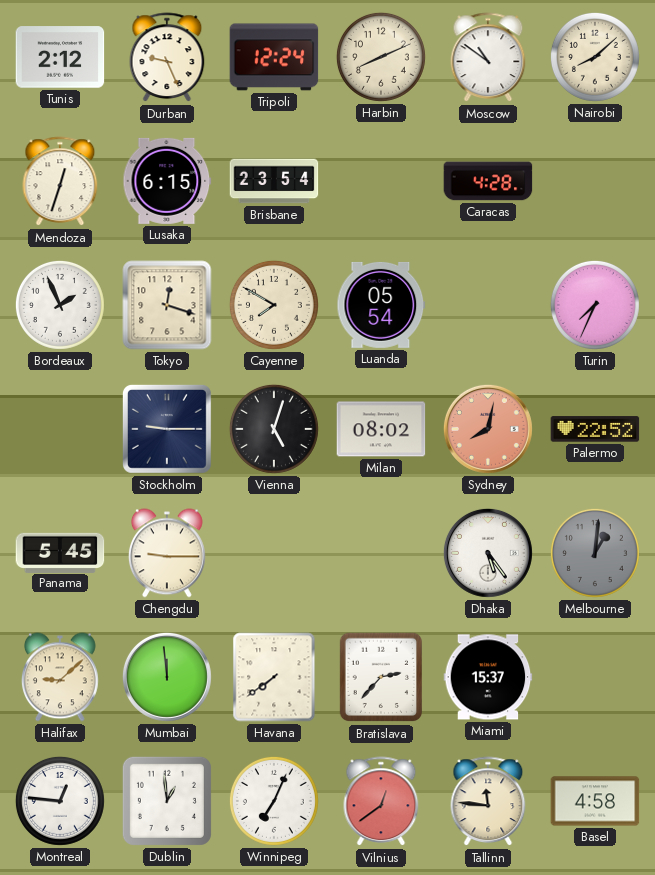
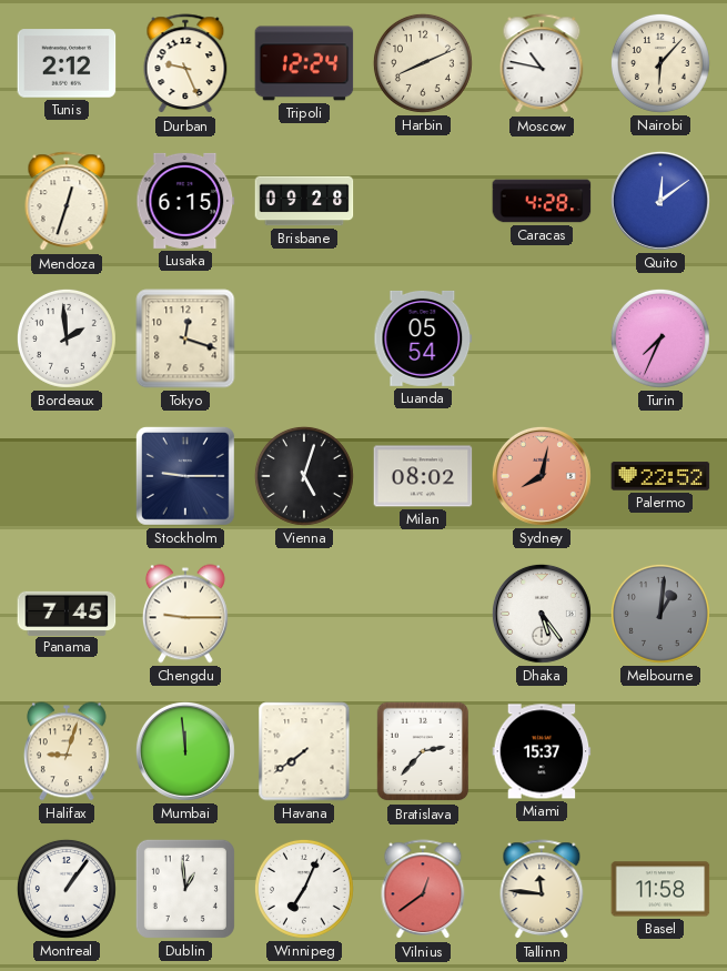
Moscow: 10:51 -> 10:47
Nairobi: 8:08 -> 6:07
Brisbane: 23:54 -> 09:28
Quito: none -> 12:09
Bordeaux: 1:56 -> 1:59
Cayenne: 7:50 -> none
Panama: 5:45 -> 7:45
Halifax: 9:08 -> 9:03
Montreal: 12:46 -> 1:06
Basel: 4:58 -> 11:58
